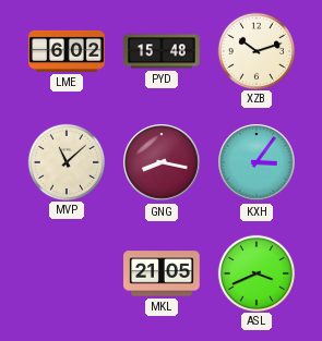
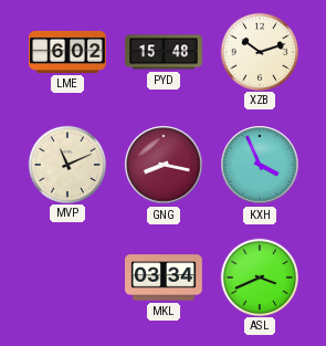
MVP: 11:08 -> 11:11
KXH: 3:06 -> 3:56
MKL: 21:05 -> 03:34
